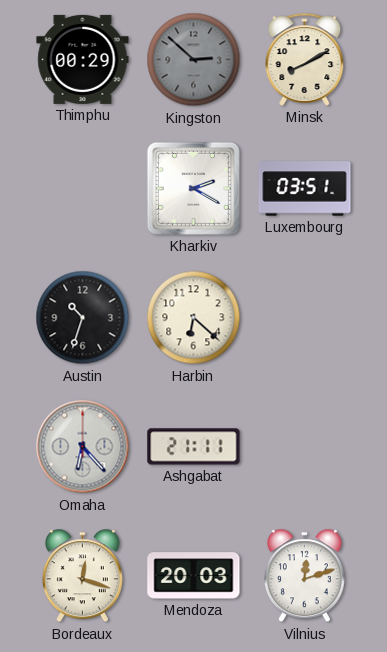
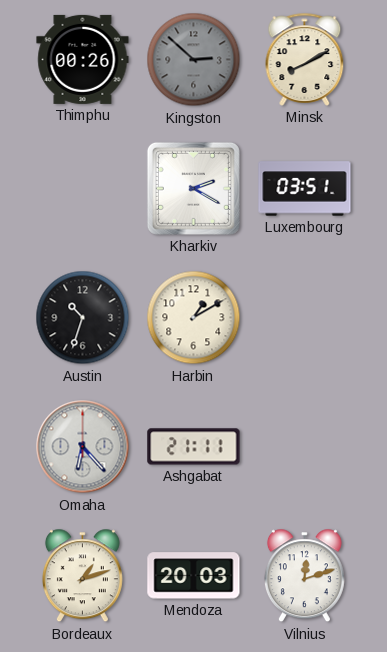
Thimphu: 00:29 -> 00:26
Harbin: 6:22 -> 1:10
Bordeaux: 12:18 -> 1:12
